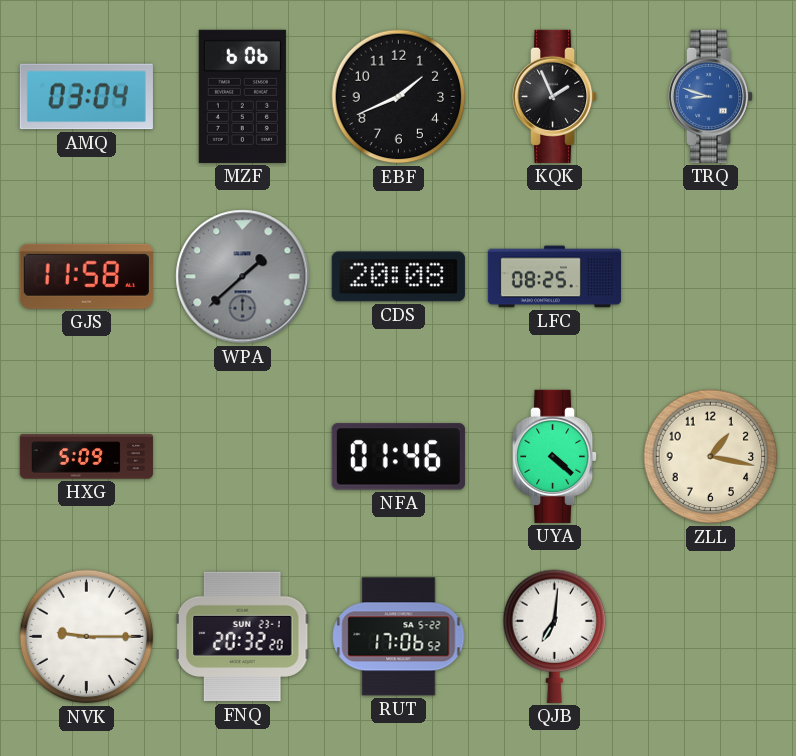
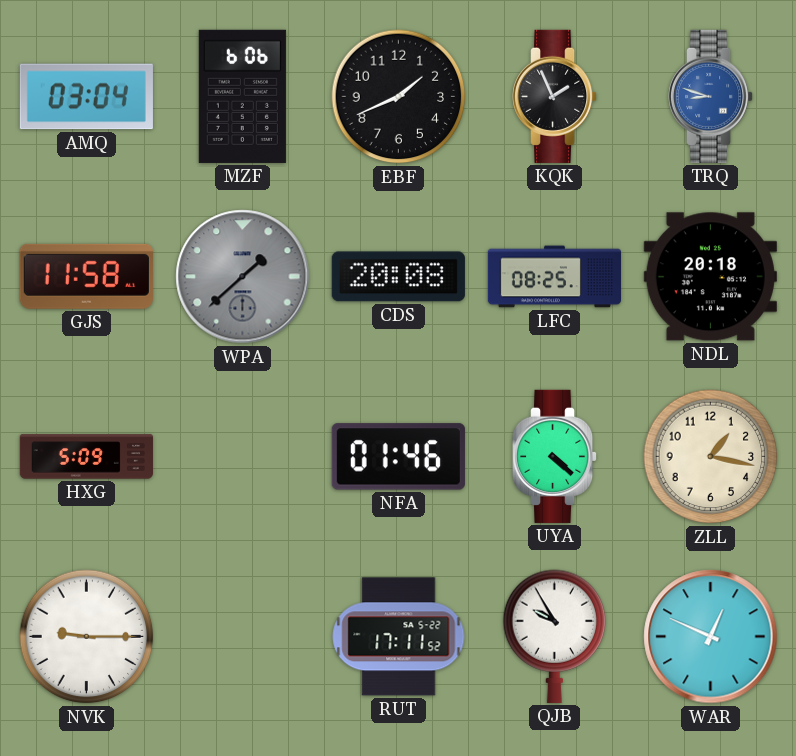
NDL: none -> 20:18
FNQ: 20:32 -> none
RUT: 17:06 -> 17:11
QJB: 7:01 -> 9:55
WAR: none -> 12:49
